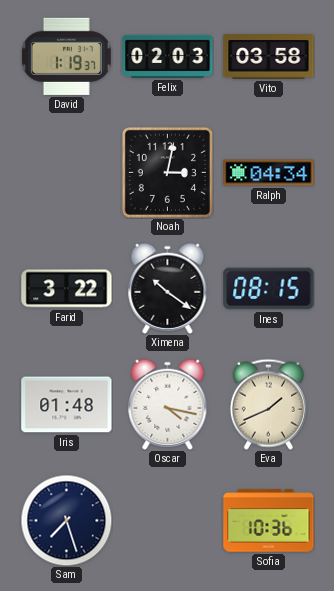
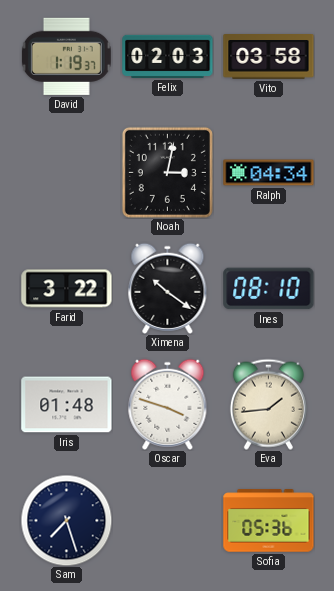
Ines: 08:15 -> 08:10
Oscar: 4:17 -> 3:48
Eva: 1:41 -> 1:44
Sofia: 10:36 -> 05:36
